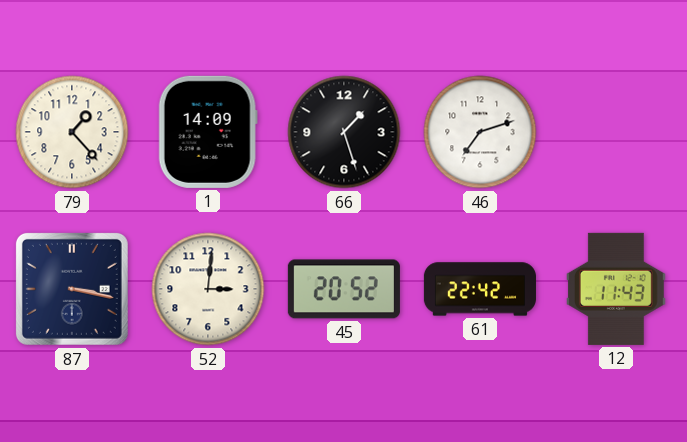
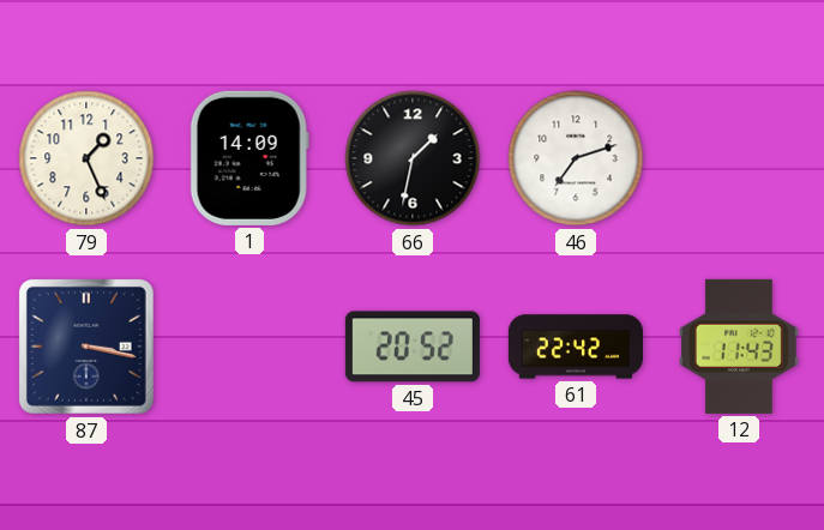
79: 1:23 -> 1:26
66: 1:27 -> 1:32
52: 3:01 -> none
